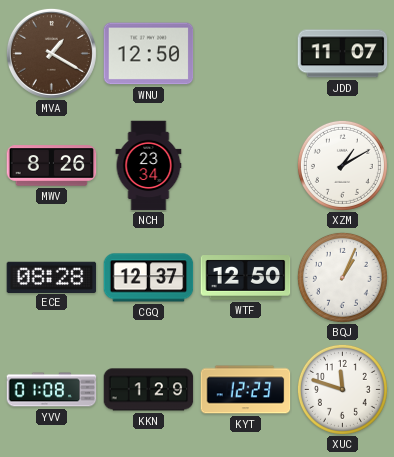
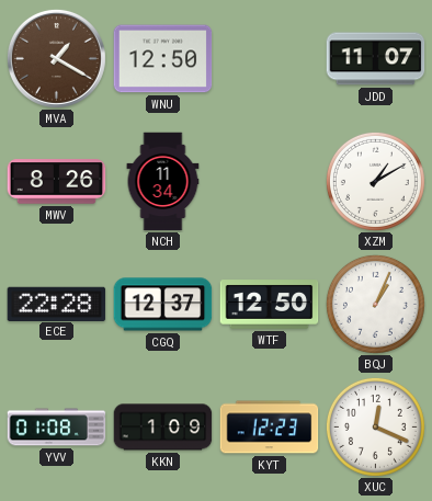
NCH: 23:34 -> 11:34
ECE: 08:28 -> 22:28
KKN: 1:29 -> 1:09
XUC: 11:48 -> 12:19
